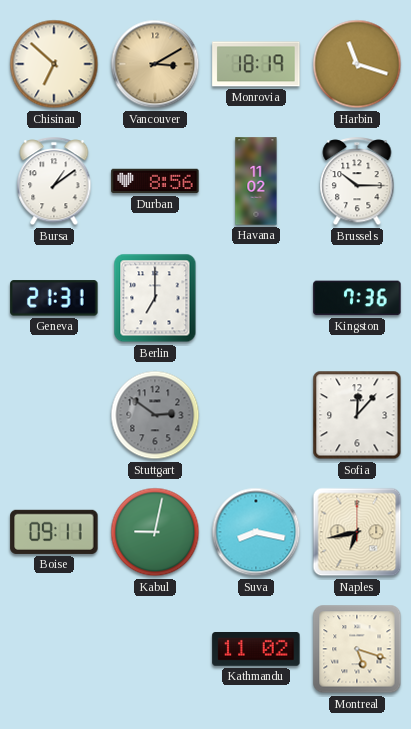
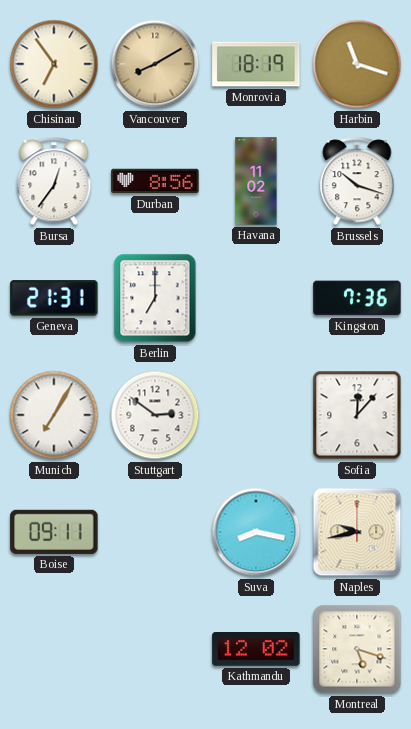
Chisinau: 6:52 -> 6:54
Vancouver: 3:10 -> 8:10
Bursa: 1:09 -> 12:36
Brussels: 10:15 -> 10:18
Munich: none -> 7:05
Stuttgart dial: grey -> white
Kabul: 9:02 -> none
Naples: 6:43 -> 9:43
Kathmandu: 11:02 -> 12:02
